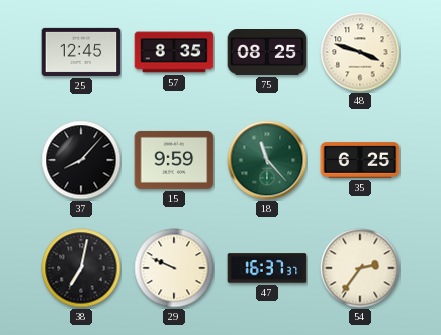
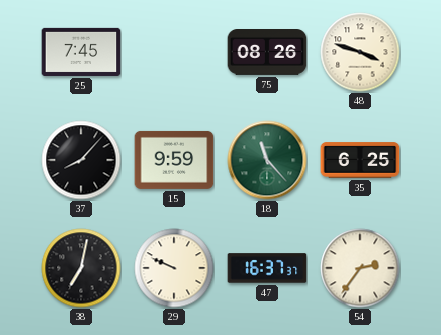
25: 12:45 -> 7:45
57: 8:35 -> none
75: 08:25 -> 08:26
